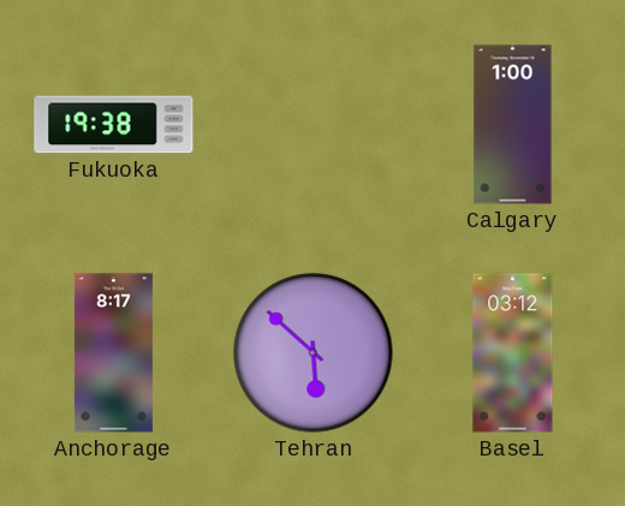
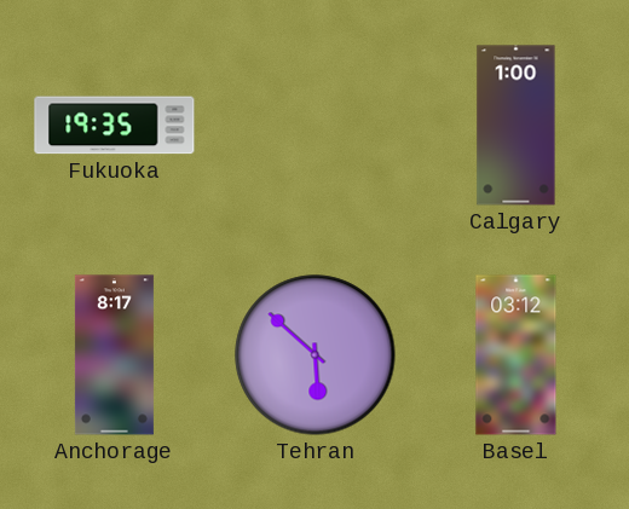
Fukuoka: 19:38 -> 19:35
